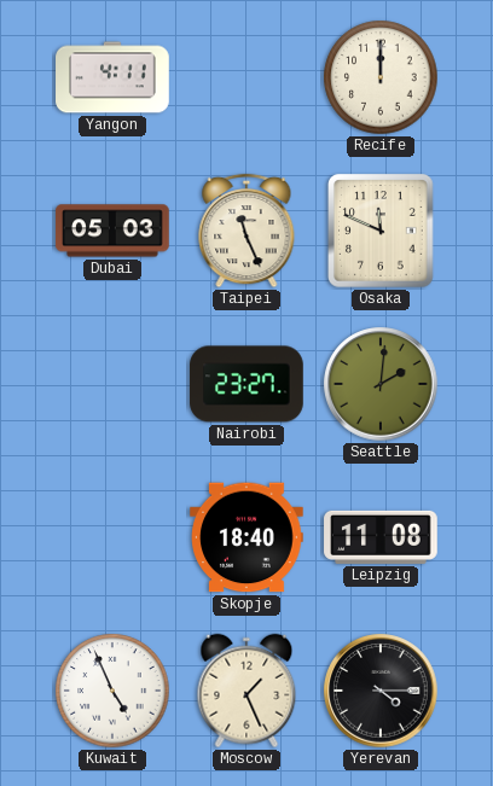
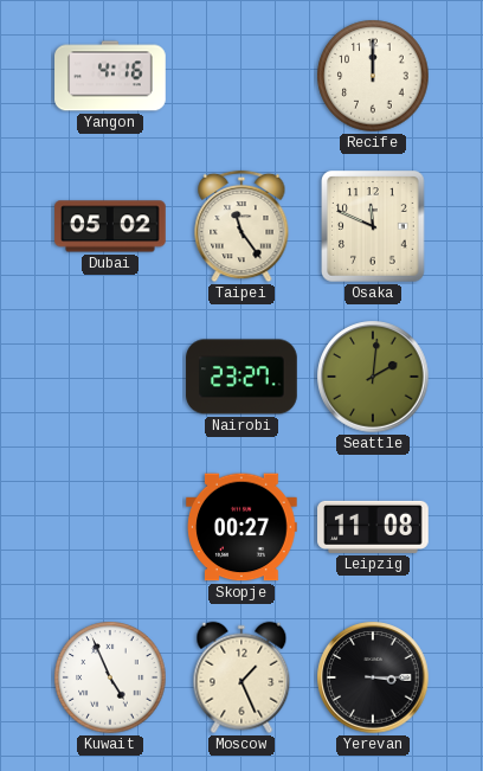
Yangon: 4:11 -> 4:16
Dubai: 05:03 -> 05:02
Taipei: 11:26 -> 11:24
Skopje: 18:40 -> 00:27
Yerevan: 4:15 -> 3:15
